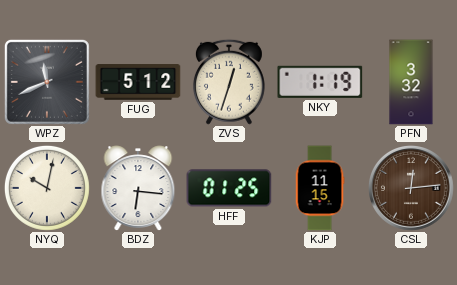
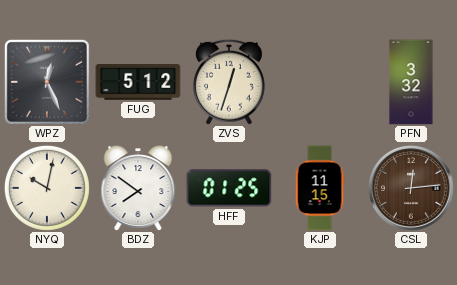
WPZ: 11:41 -> 12:26
NKY: 1:19 -> none
BDZ: 6:16 -> 7:51
